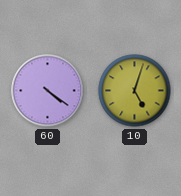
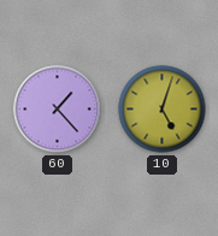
60: 4:21 -> 1:23
